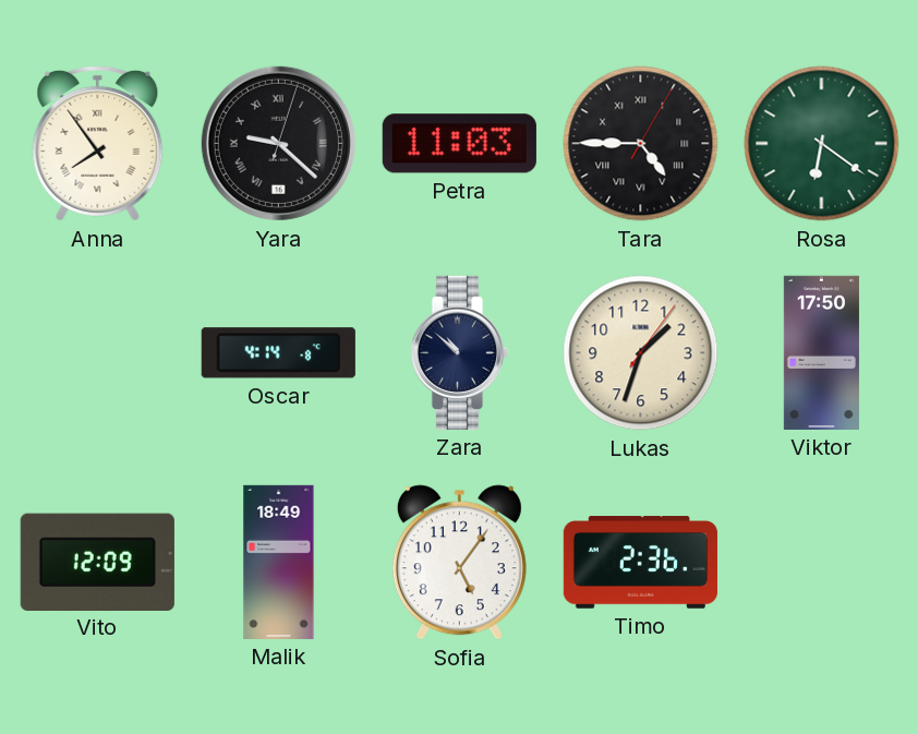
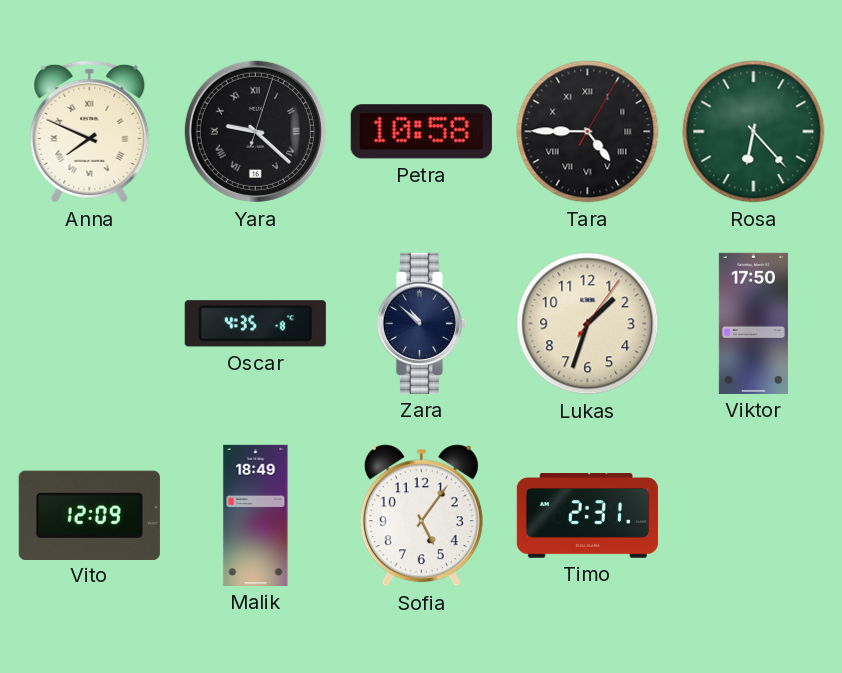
Anna: 7:54 -> 7:49
Petra: 11:03 -> 10:58
Rosa: 6:21 -> 6:23
Oscar: 4:14 -> 4:35
Timo: 2:36 -> 2:31
